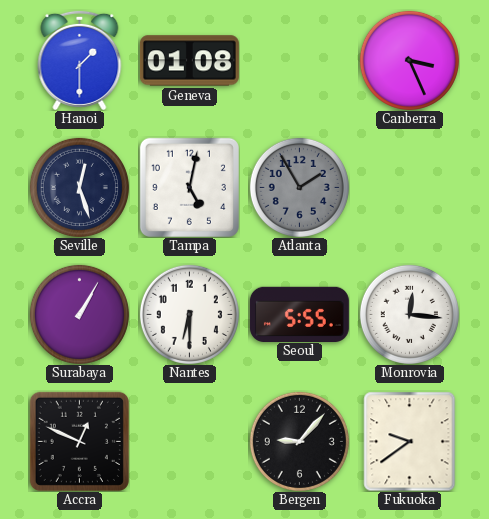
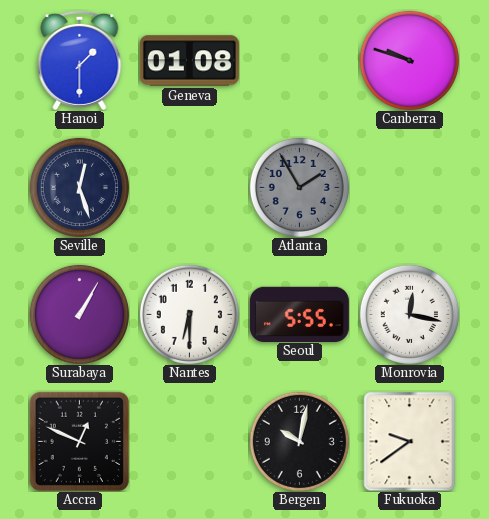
Canberra: 3:26 -> 9:48
Tampa: 5:02 -> none
Monrovia: 12:16 -> 12:17
Bergen: 9:07 -> 10:02
